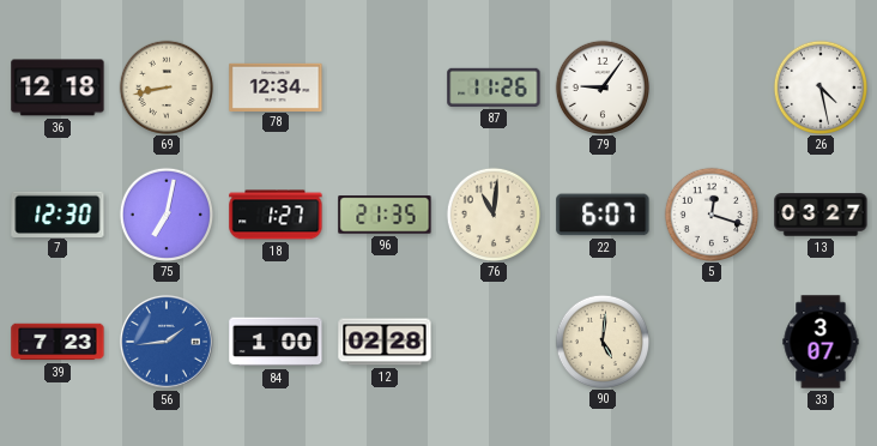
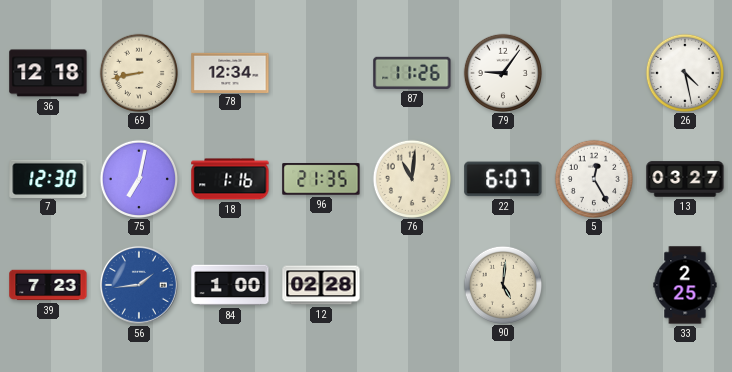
18: 1:27 -> 1:16
5: 12:18 -> 12:25
33: 3:07 -> 2:25
